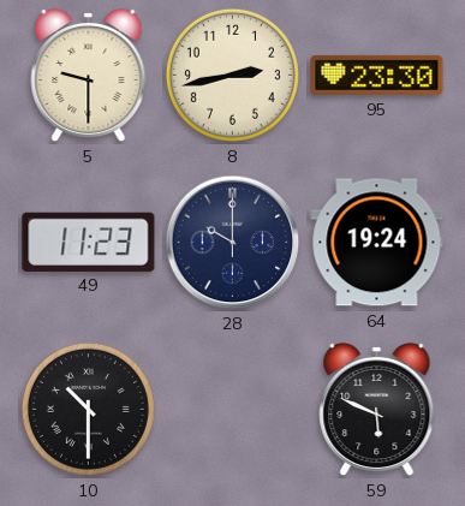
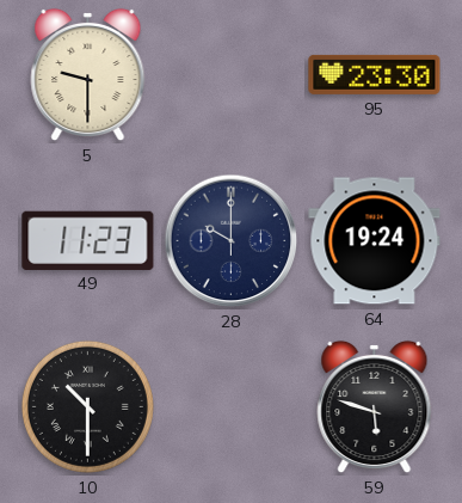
8: 2:43 -> none
59: 5:49 -> 5:48
